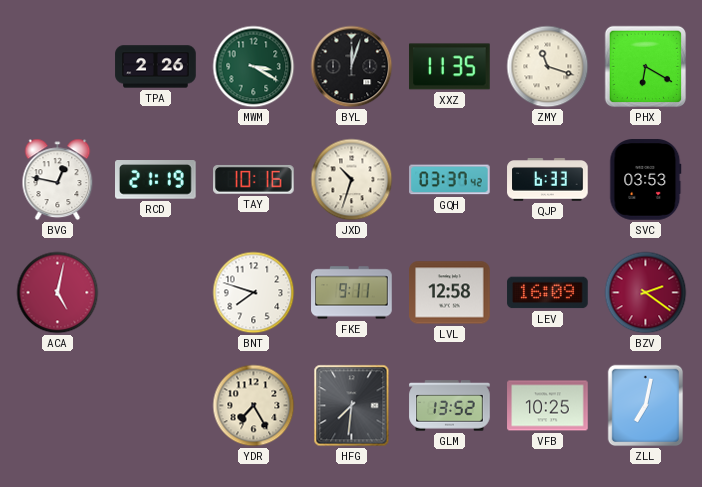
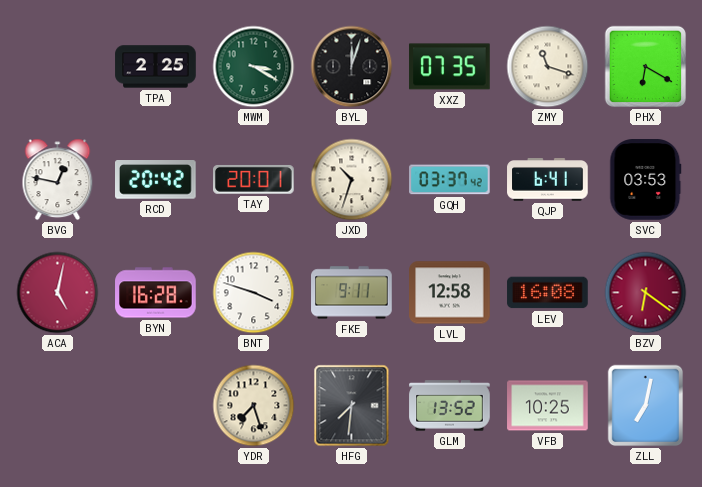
TPA: 2:26 -> 2:25
XXZ: 11:35 -> 07:35
RCD: 21:19 -> 20:42
TAY: 10:16 -> 20:01
QJP: 6:33 -> 6:41
BYN: none -> 16:28
BNT: 7:48 -> 3:48
LEV: 16:09 -> 16:08
BZV: 2:21 -> 6:21
YDR: 7:25 -> 7:27
